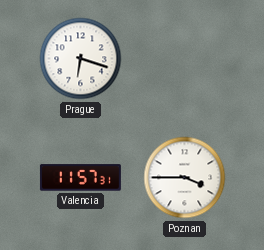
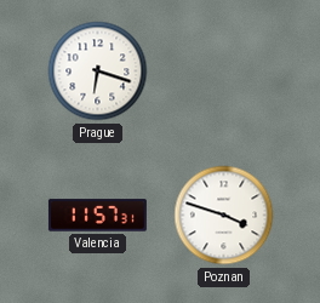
Poznan: 3:45 -> 3:48
